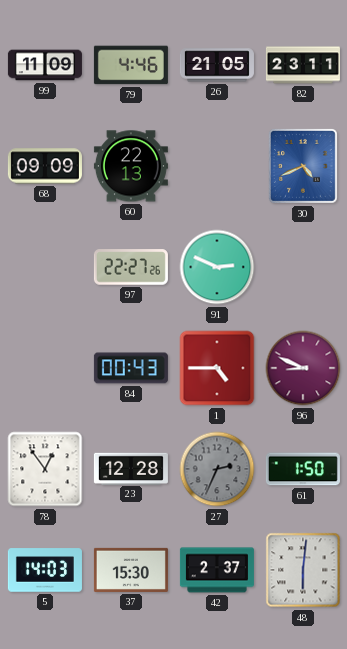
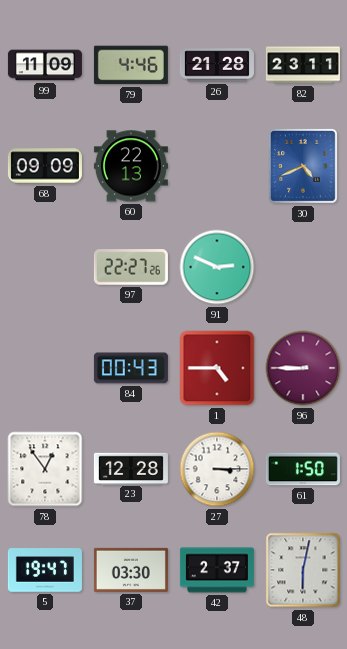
26: 21:05 -> 21:28
96: 8:49 -> 8:45
27: 2:34 -> 3:15
27 dial: grey -> white
5: 14:03 -> 19:47
37: 15:30 -> 03:30
48: 6:01 -> 6:02
